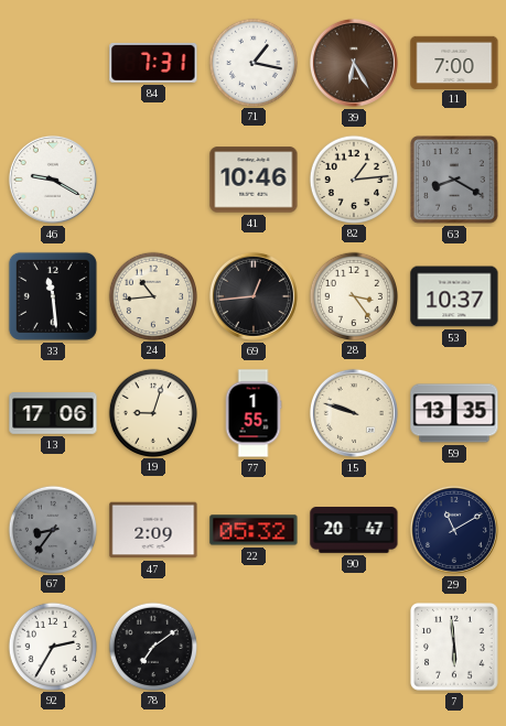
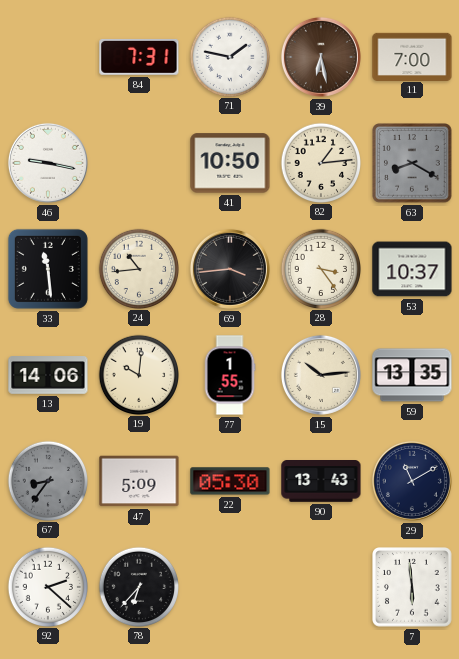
71: 1:17 -> 1:47
39: 6:25 -> 6:28
46: 9:20 -> 9:17
41: 10:46 -> 10:50
69: 12:44 -> 3:44
13: 17:06 -> 14:06
19: 9:03 -> 10:01
15: 9:48 -> 10:14
47: 2:09 -> 5:09
22: 05:32 -> 05:30
90: 20:47 -> 13:43
92: 2:35 -> 2:22
78: 7:09 -> 6:37
